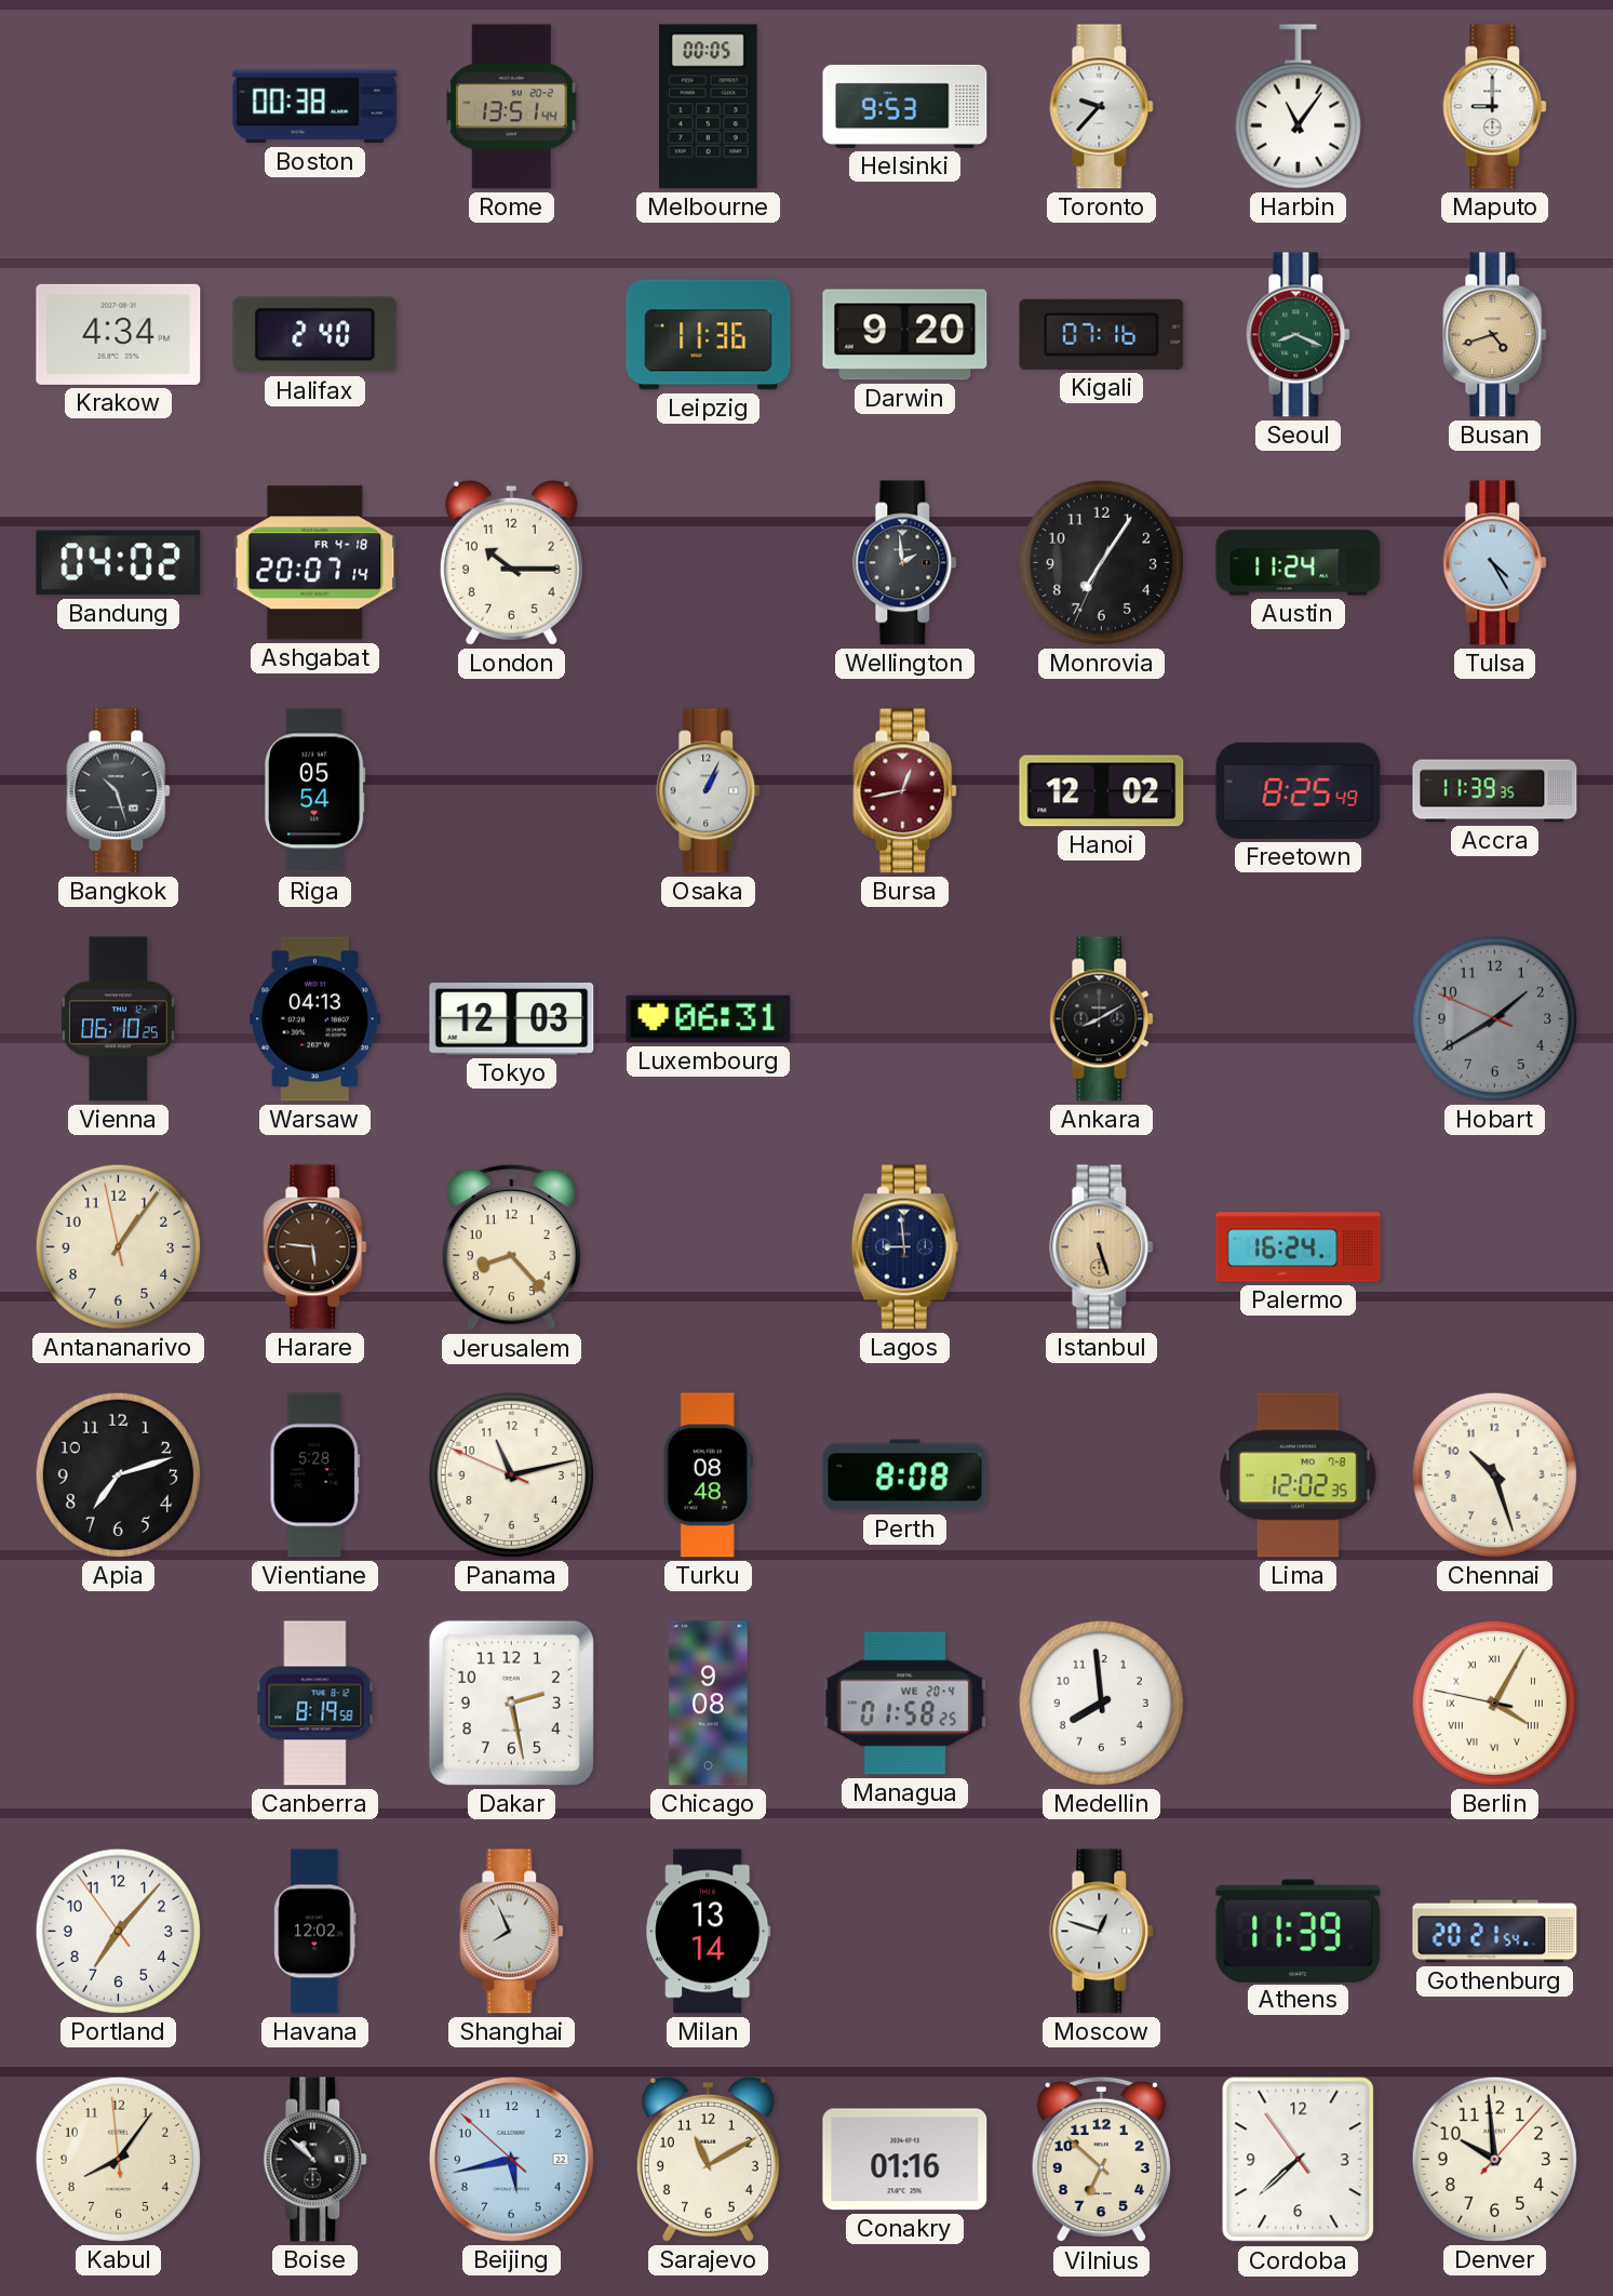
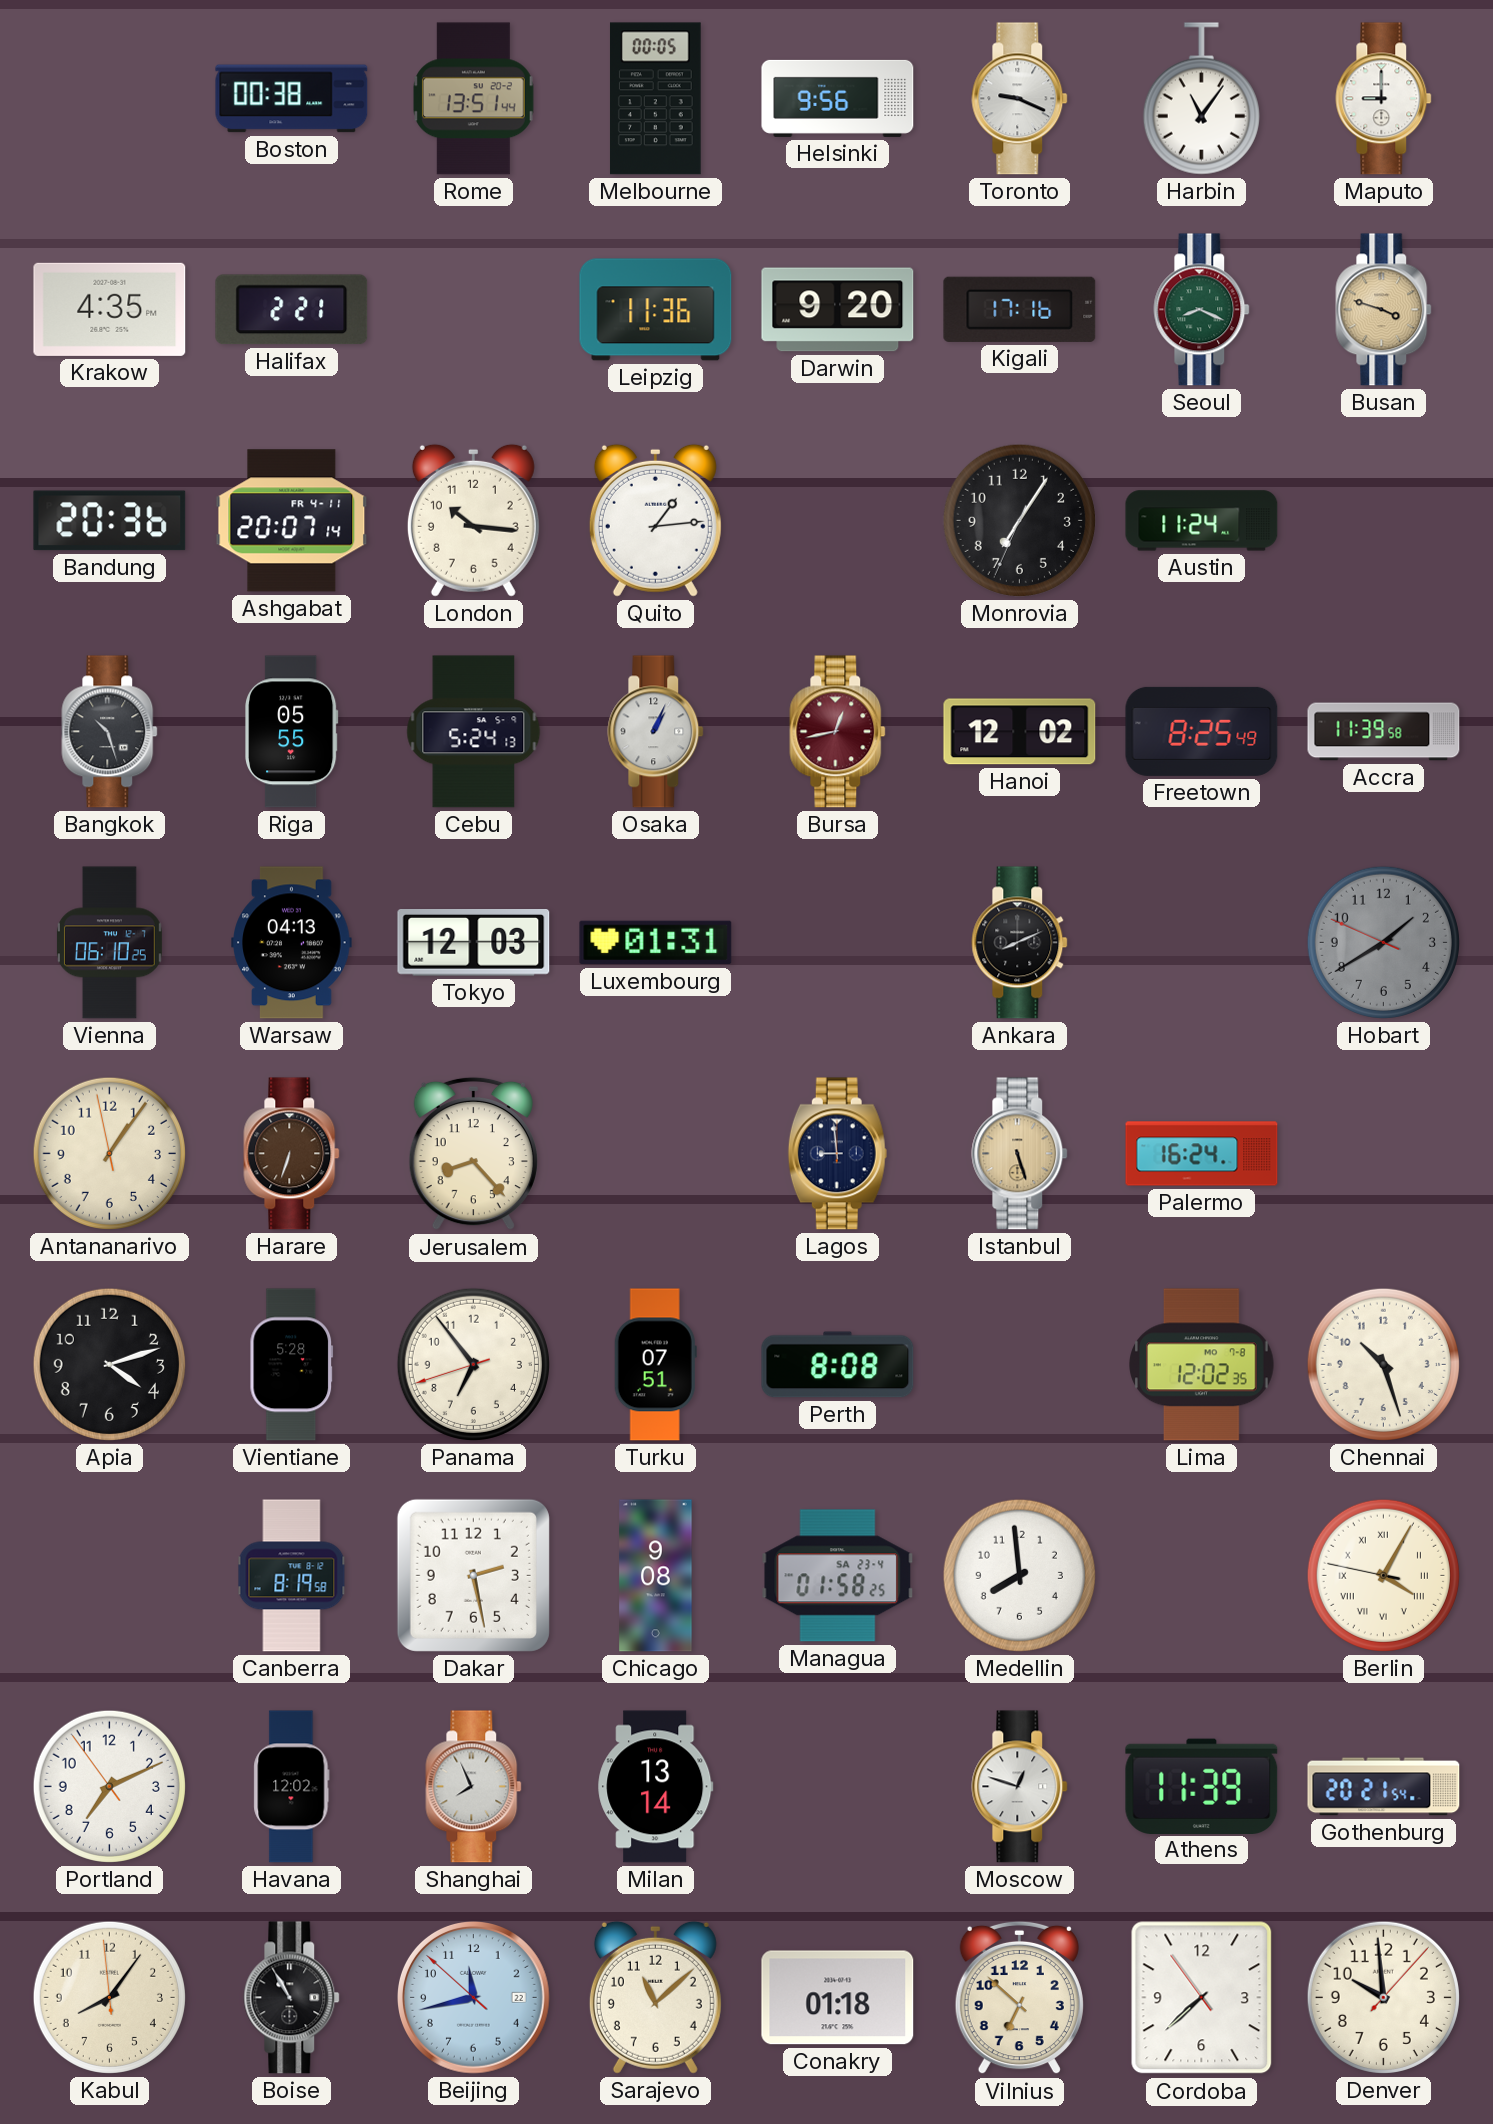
Helsinki: 9:53 -> 9:56
Toronto: 9:37 -> 9:19
Krakow: 4:34 -> 4:35
Halifax: 2:40 -> 2:21
Kigali: 07:16 -> 17:16
Busan: 4:42 -> 3:48
Bandung: 04:02 -> 20:36
Ashgabat date: FR 4-18 -> FR 4-11
London: 10:15 -> 10:16
Quito: none -> 1:14
Wellington: 1:59 -> none
Tulsa: 4:25 -> none
Riga: 05:54 -> 05:55
Cebu: none -> 5:24
Accra: 11:39:35 -> 11:39:58
Luxembourg: 06:31 -> 01:31
Ankara: 8:10 -> 8:11
Harare: 5:46 -> 6:33
Apia: 7:12 -> 4:12
Panama: 11:12 -> 6:53
Turku: 08:48 -> 07:51
Managua date: WE 20-4 -> SA 23-4
Portland: 7:06 -> 7:10
Boise: 10:52 -> 10:55
Beijing: 5:42 -> 11:42
Sarajevo: 11:10 -> 11:08
Conakry: 01:16 -> 01:18
